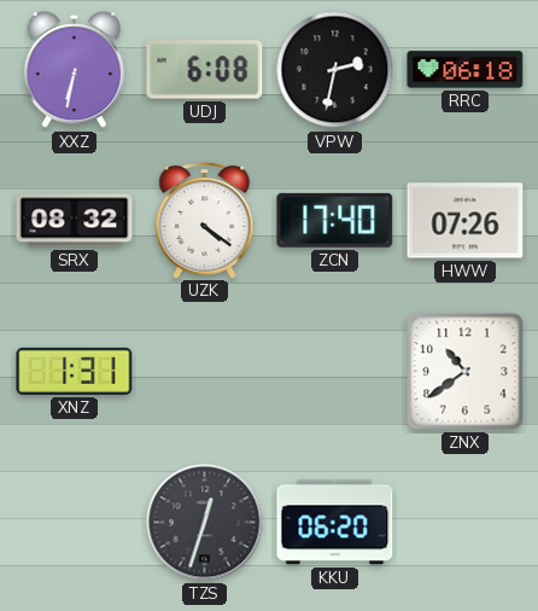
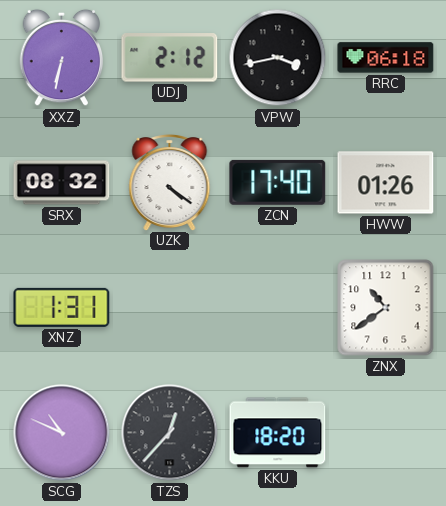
UDJ: 6:08 -> 2:12
VPW: 2:32 -> 3:43
HWW: 07:26 -> 01:26
SCG: none -> 10:49
TZS: 12:33 -> 12:37
KKU: 06:20 -> 18:20
